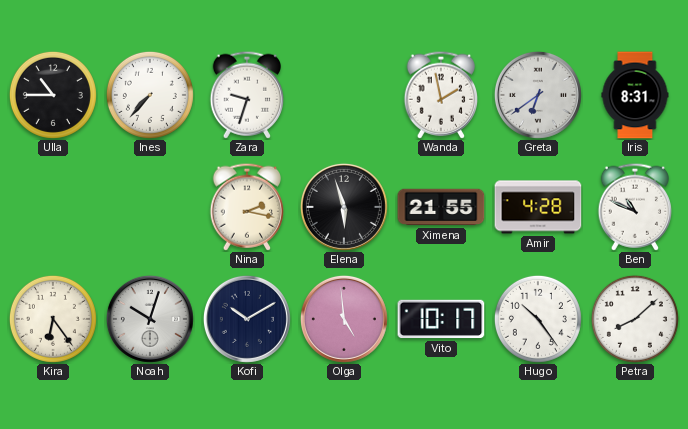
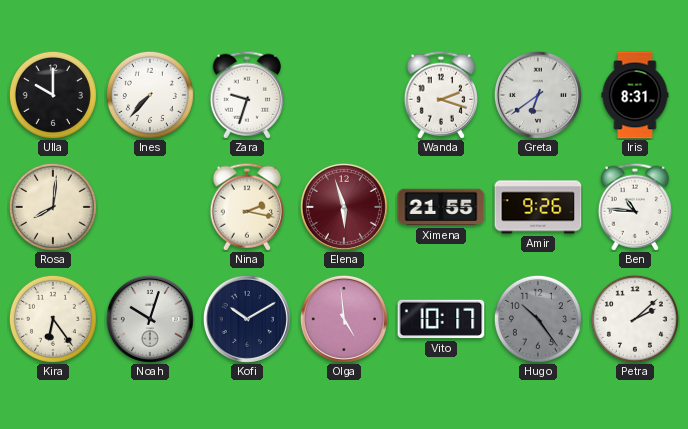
Ulla: 10:45 -> 10:00
Wanda: 1:58 -> 2:18
Rosa: none -> 8:01
Elena dial: black -> burgundy
Amir: 4:28 -> 9:26
Ben: 10:49 -> 10:46
Hugo dial: white -> grey
Petra: 8:08 -> 2:08
